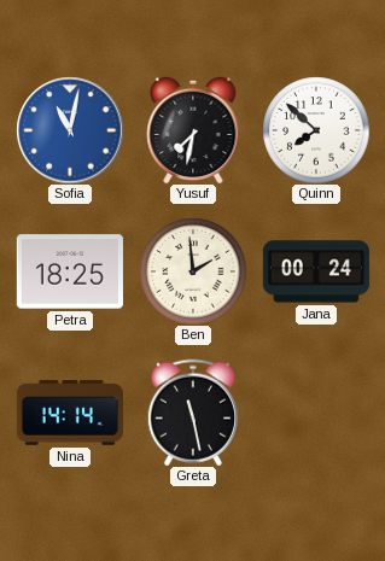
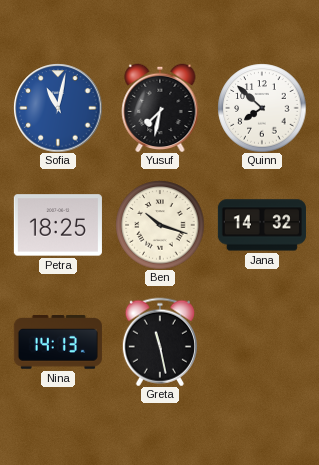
Ben: 1:59 -> 10:18
Jana: 00:24 -> 14:32
Nina: 14:14 -> 14:13
